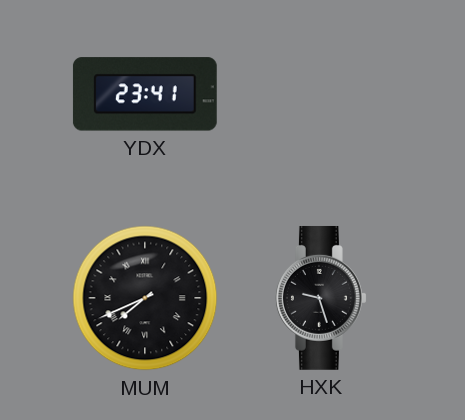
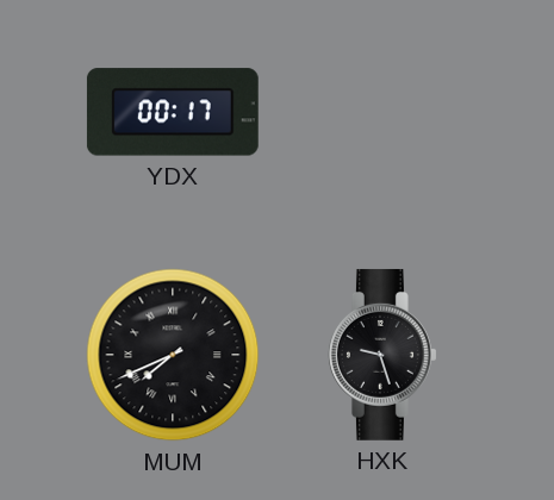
YDX: 23:41 -> 00:17
